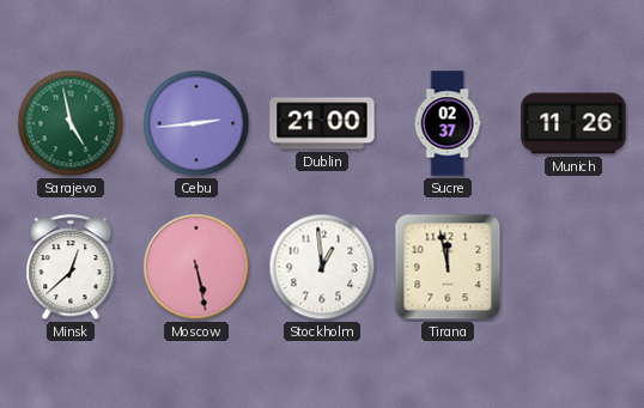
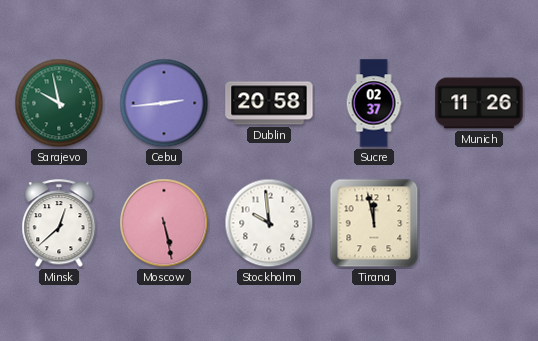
Sarajevo: 4:58 -> 9:58
Dublin: 21:00 -> 20:58
Stockholm: 12:59 -> 9:59
